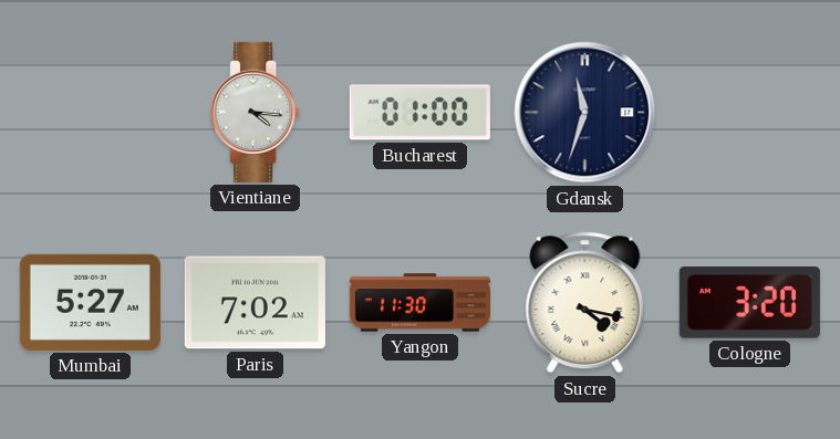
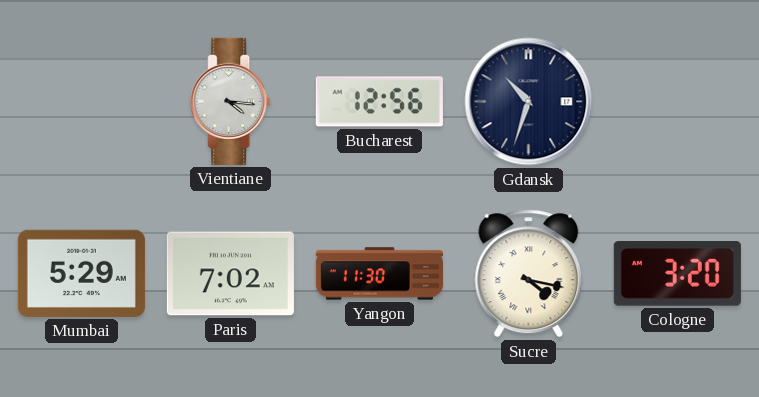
Bucharest: 01:00 -> 12:56
Gdansk: 11:33 -> 10:33
Mumbai: 5:27 -> 5:29
